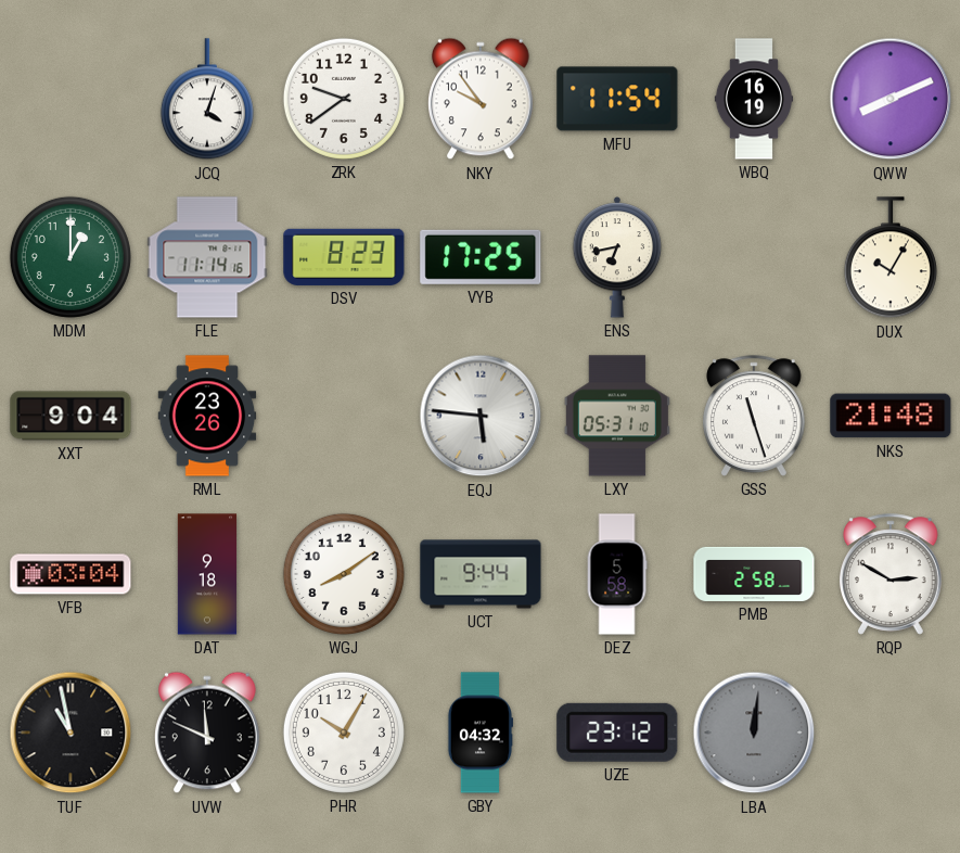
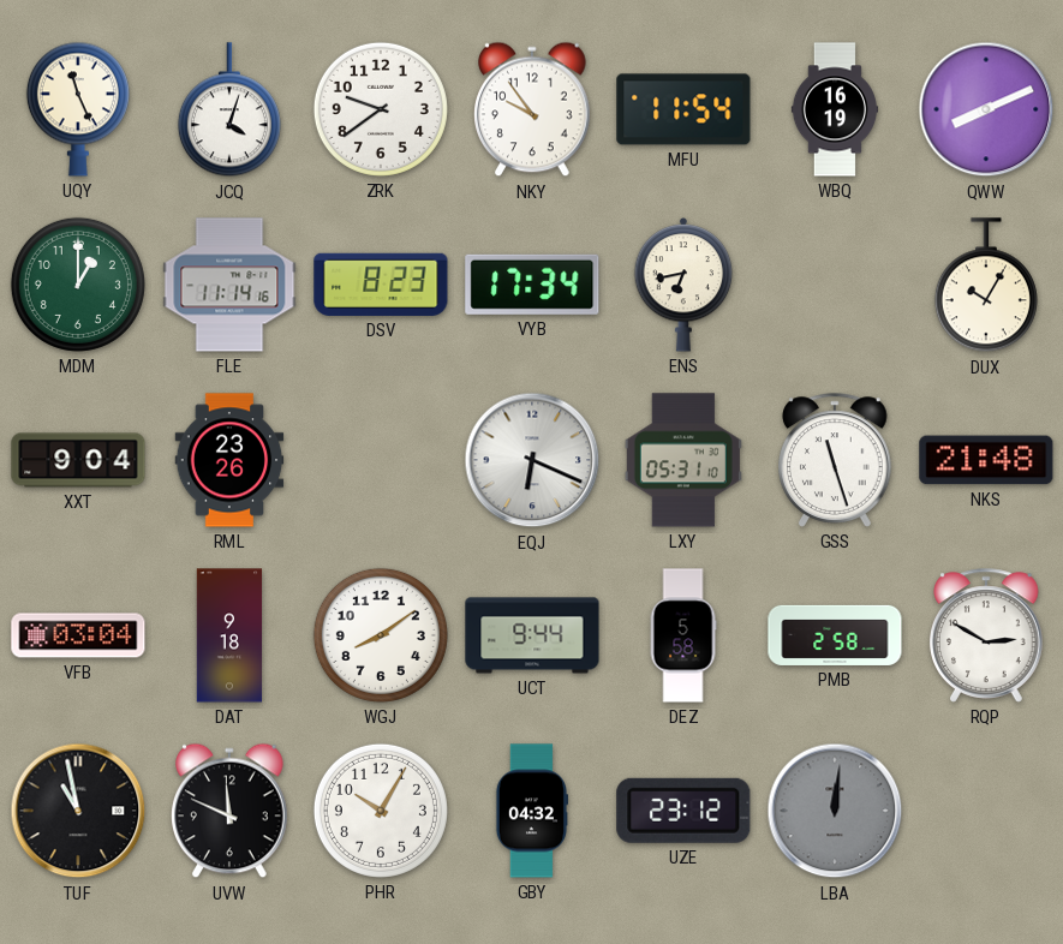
UQY: none -> 11:26
VYB: 17:25 -> 17:34
EQJ: 5:46 -> 6:19
